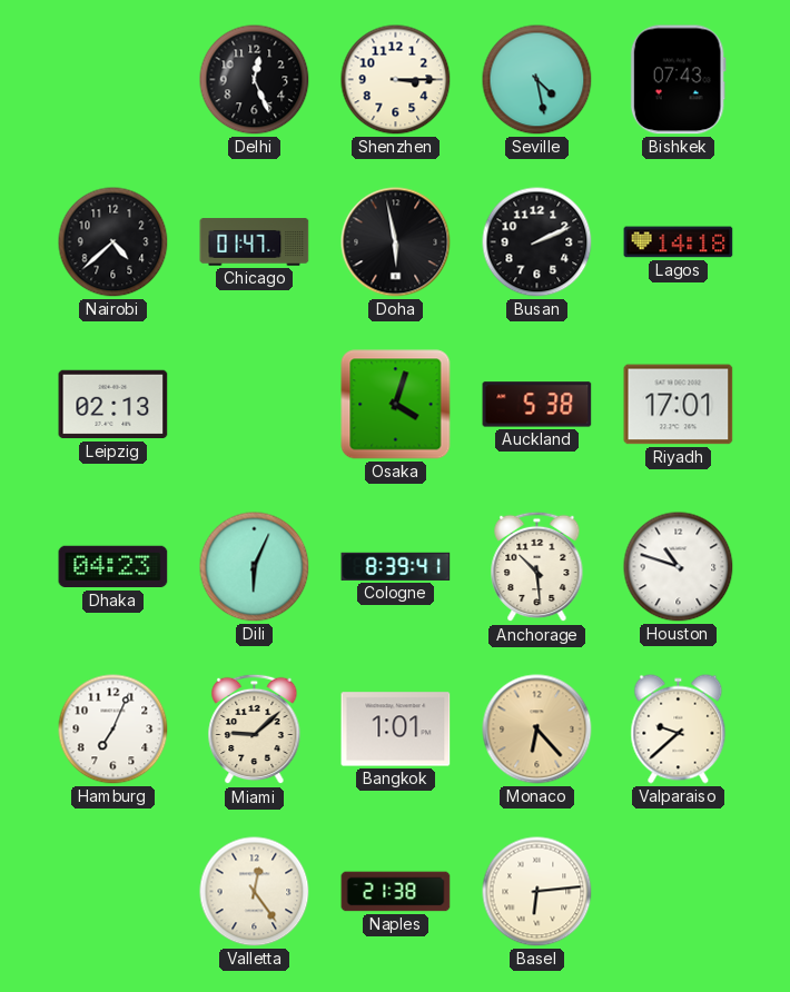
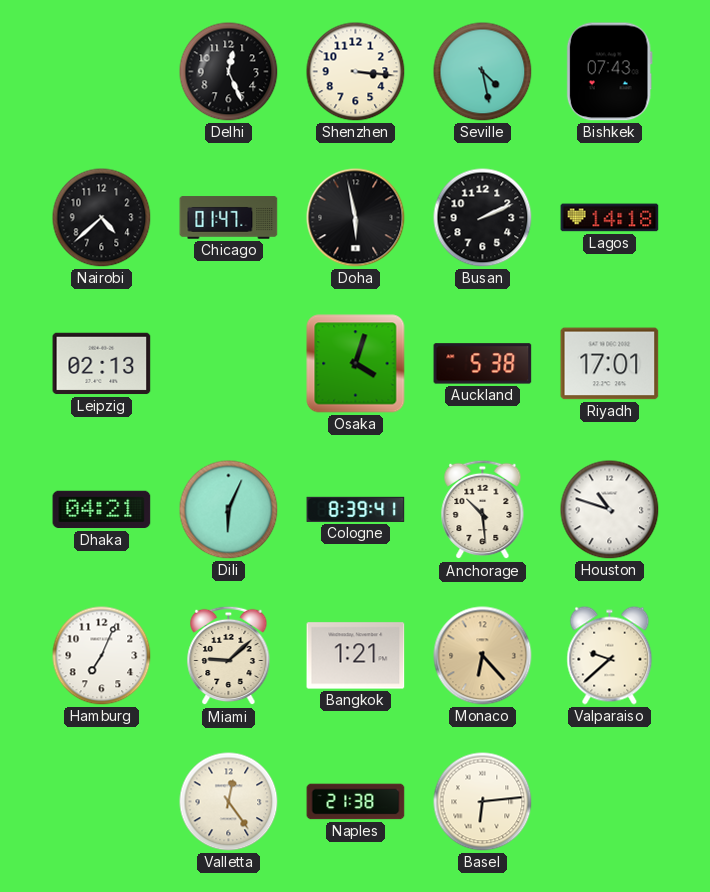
Shenzhen: 3:15 -> 3:16
Dhaka: 04:23 -> 04:21
Bangkok: 1:01 -> 1:21
